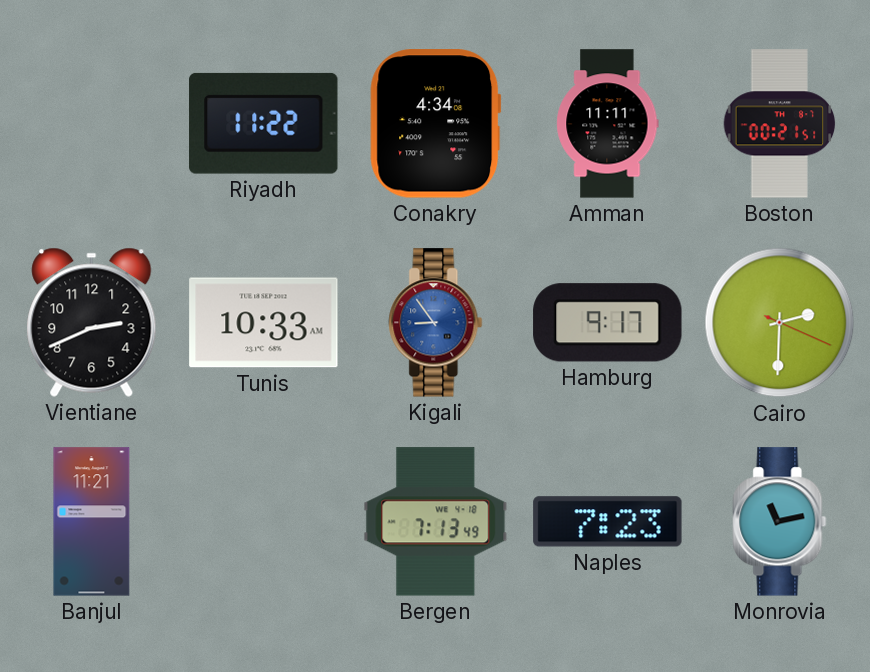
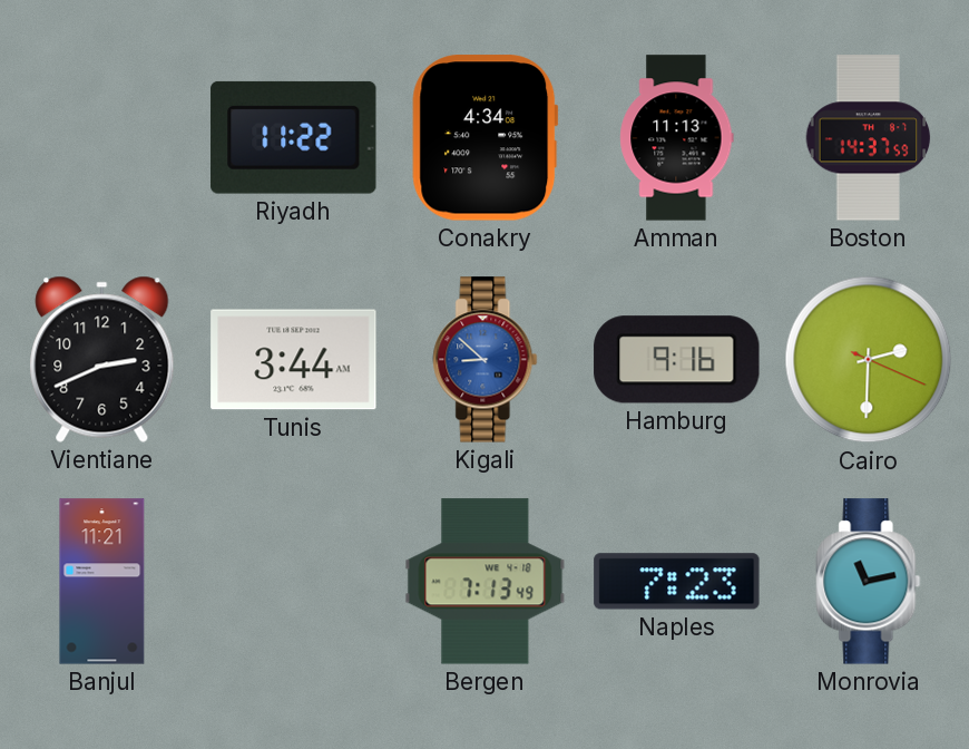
Amman: 11:11 -> 11:13
Boston: 00:21 -> 14:37
Tunis: 10:33 -> 3:44
Kigali: 8:54 -> 8:52
Hamburg: 9:17 -> 9:16
